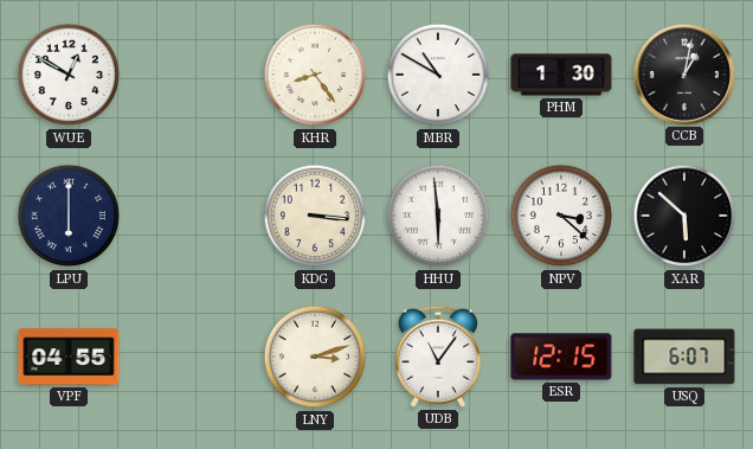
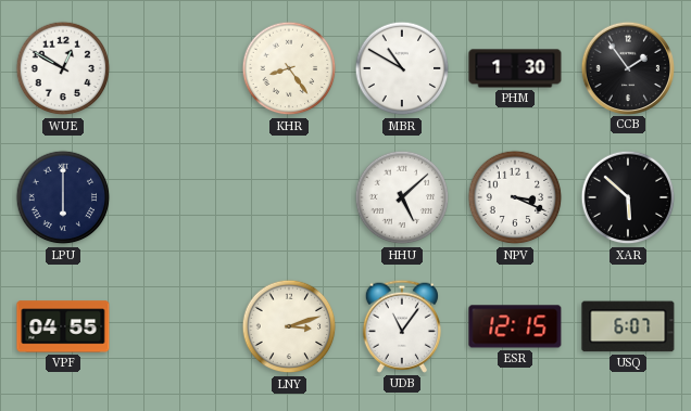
CCB: 1:02 -> 1:54
KDG: 3:16 -> none
HHU: 5:59 -> 5:08
NPV: 3:22 -> 3:19
